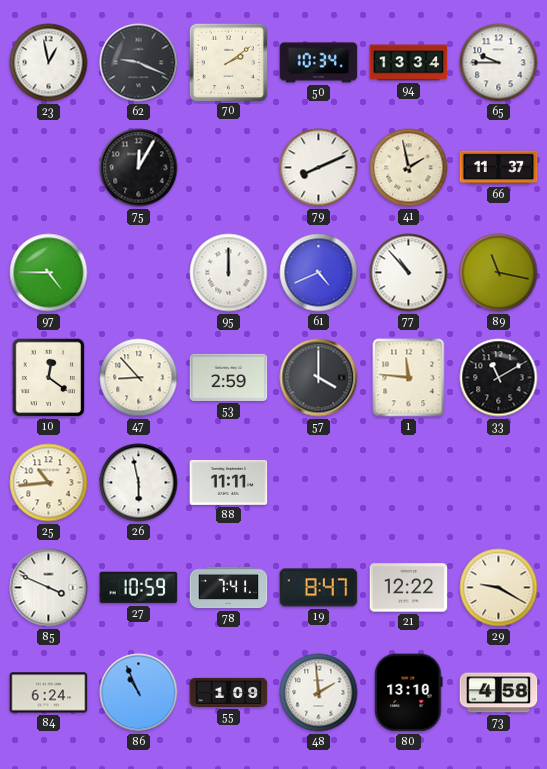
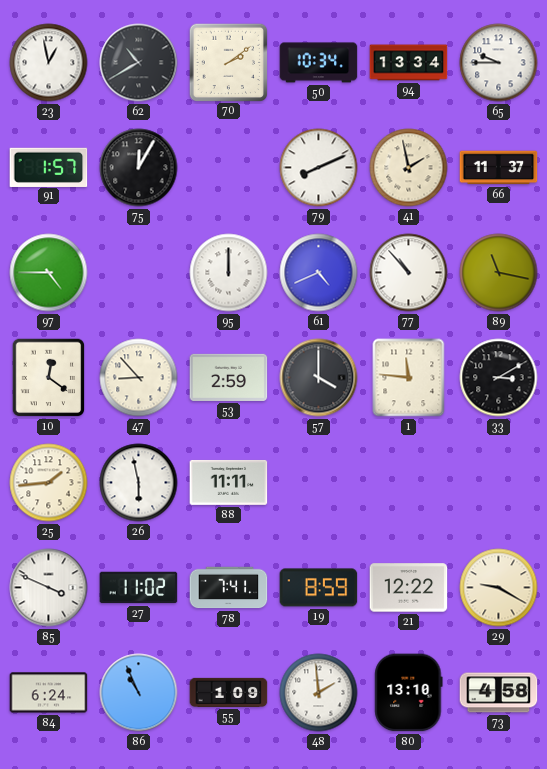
62: 9:19 -> 10:40
91: none -> 1:57
33: 11:10 -> 3:10
25: 10:44 -> 1:44
27: 10:59 -> 11:02
19: 8:47 -> 8:59
